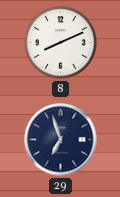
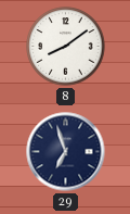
8: 8:11 -> 8:09
